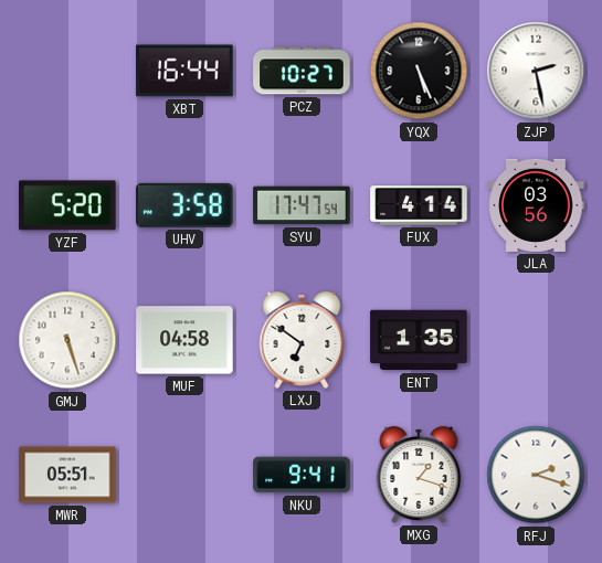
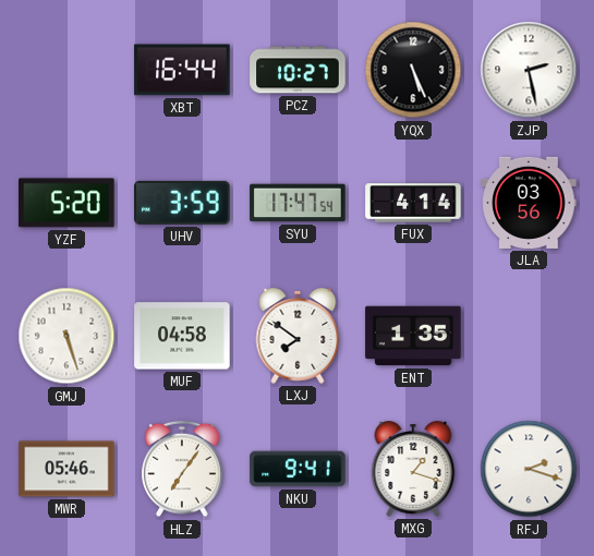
UHV: 3:58 -> 3:59
LXJ: 6:51 -> 7:51
MWR: 05:51 -> 05:46
HLZ: none -> 7:06
